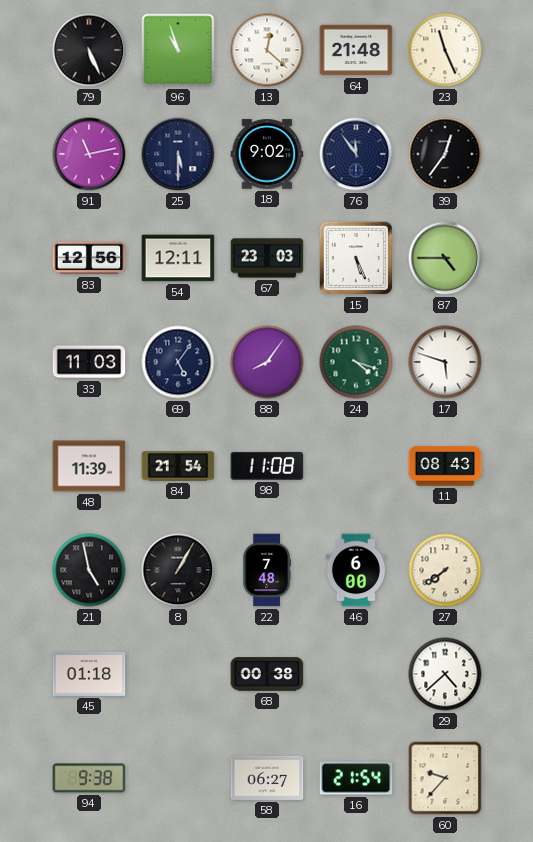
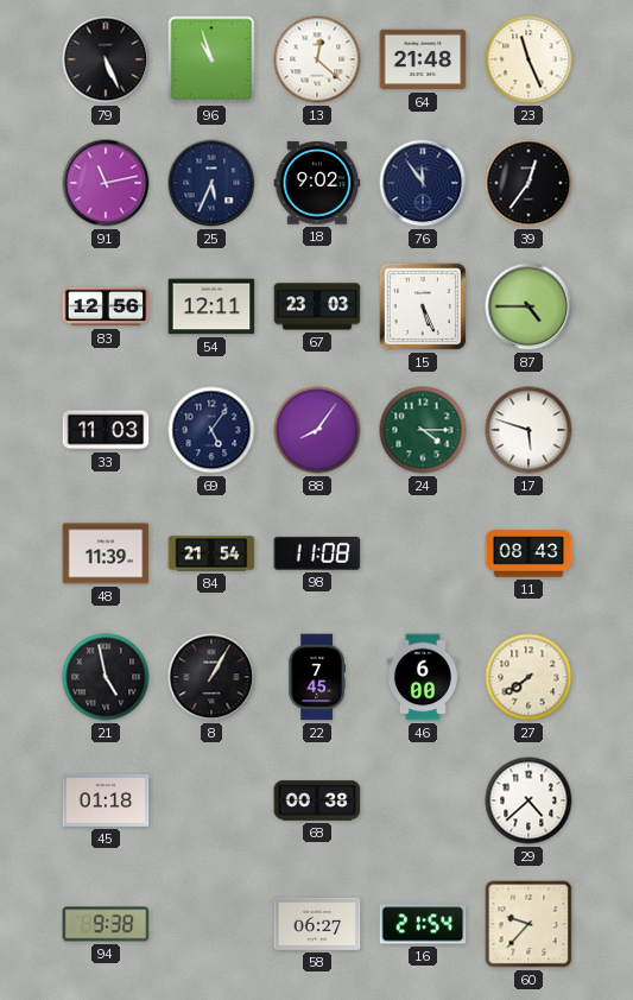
25: 5:30 -> 5:34
24: 4:18 -> 4:15
22: 7:48 -> 7:45
